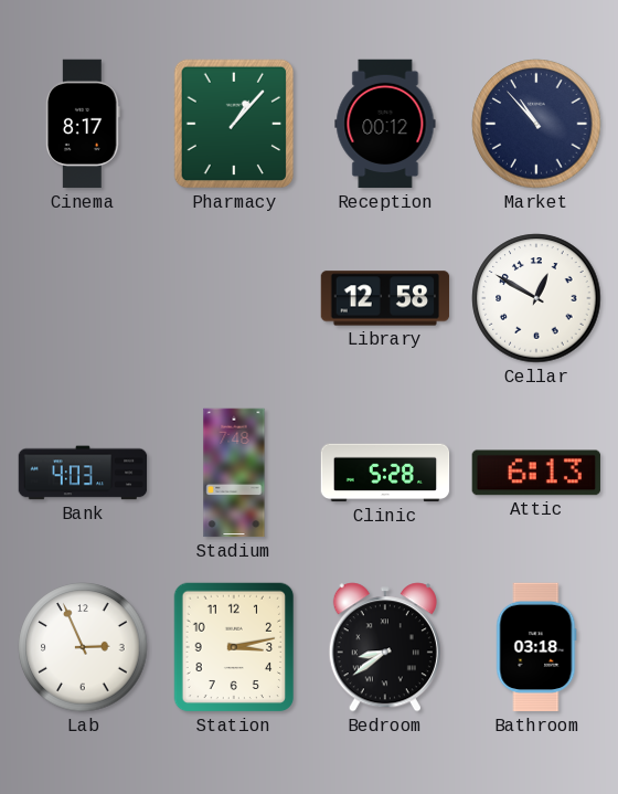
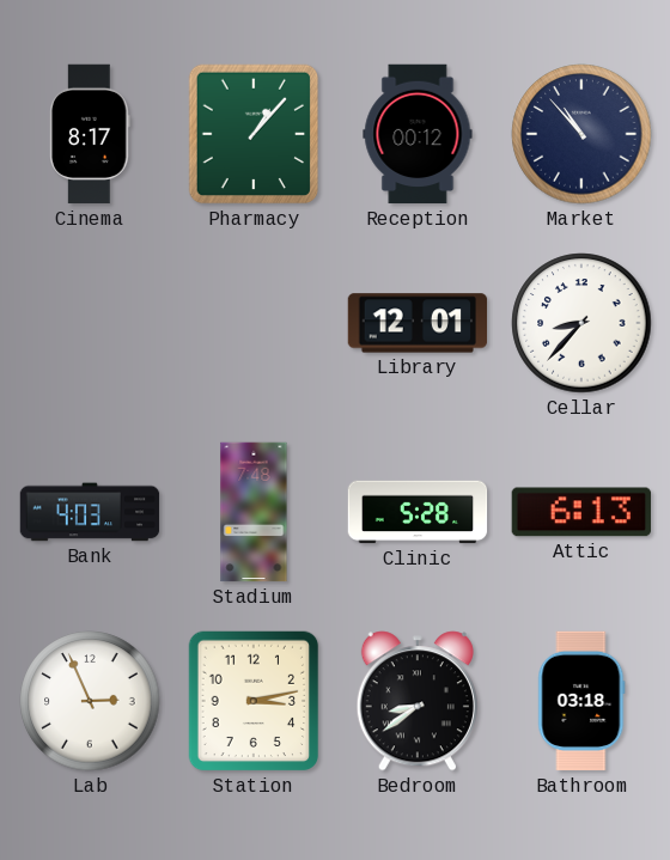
Library: 12:58 -> 12:01
Cellar: 12:50 -> 8:37
